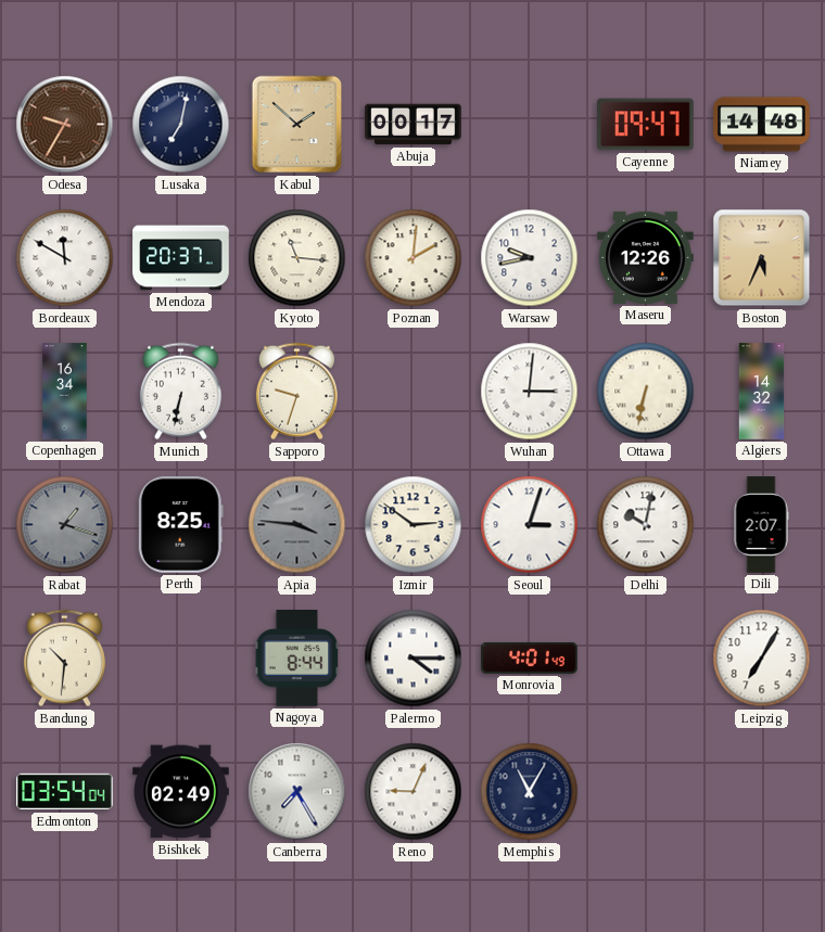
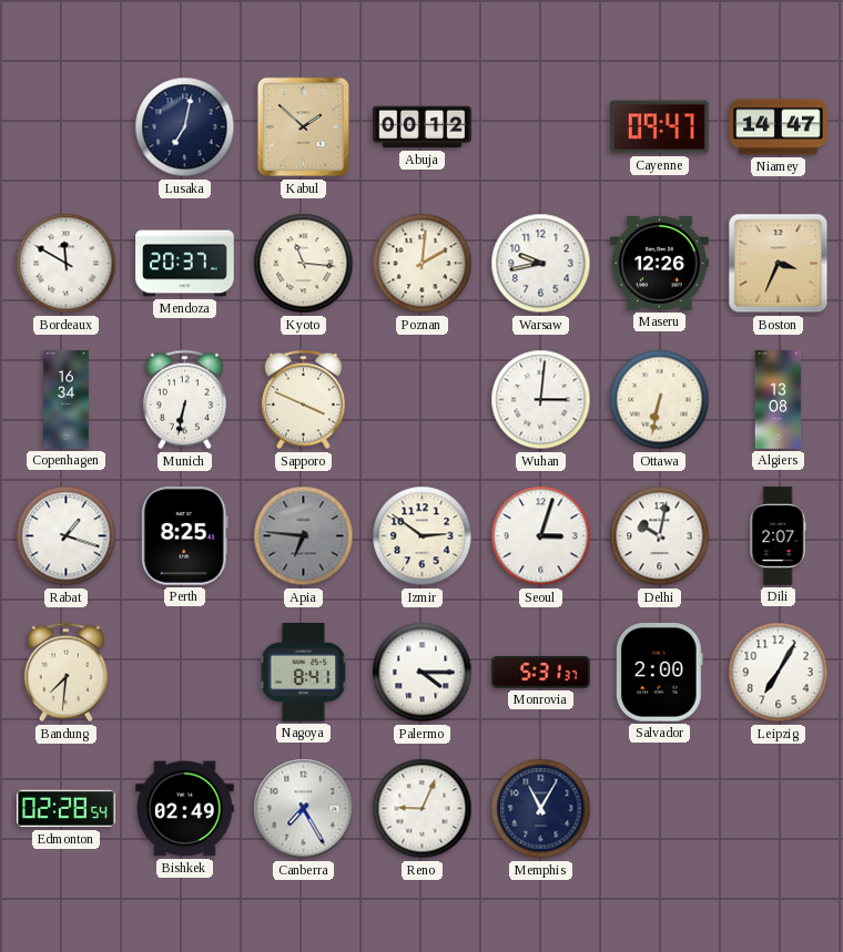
Odesa: 9:35 -> none
Abuja: 00:17 -> 00:12
Niamey: 14:48 -> 14:47
Boston: 5:34 -> 3:34
Sapporo: 9:33 -> 3:49
Algiers: 14:32 -> 13:08
Rabat dial: grey -> white
Apia: 3:46 -> 6:46
Bandung: 10:31 -> 7:31
Nagoya: 8:44 -> 8:41
Monrovia: 4:01 -> 5:31
Salvador: none -> 2:00
Edmonton: 03:54 -> 02:28
